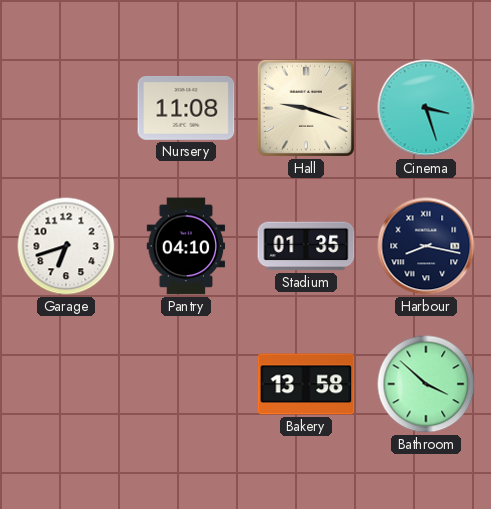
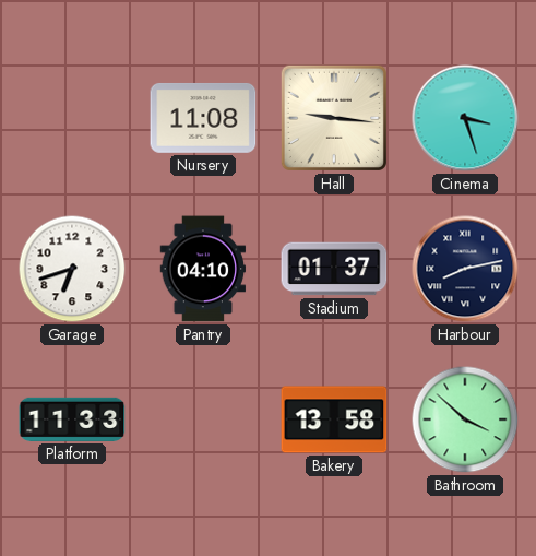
Hall: 9:18 -> 9:16
Stadium: 01:35 -> 01:37
Harbour: 8:17 -> 8:13
Platform: none -> 11:33
